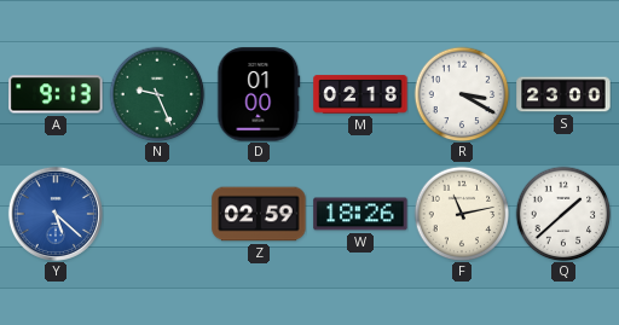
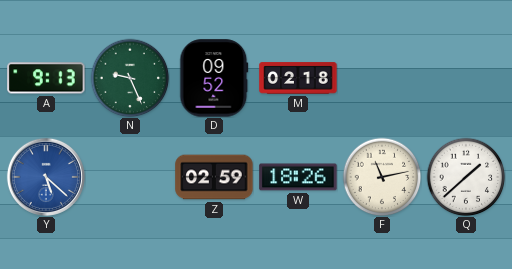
D: 01:00 -> 09:52
R: 3:20 -> none
S: 23:00 -> none
